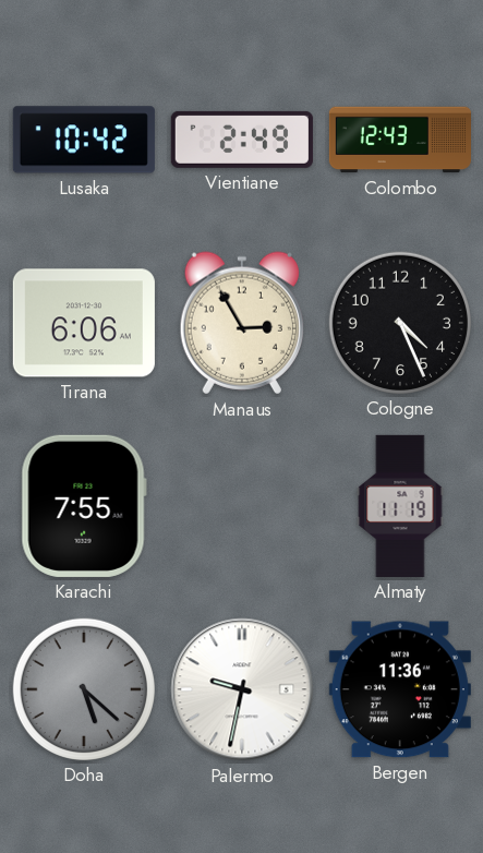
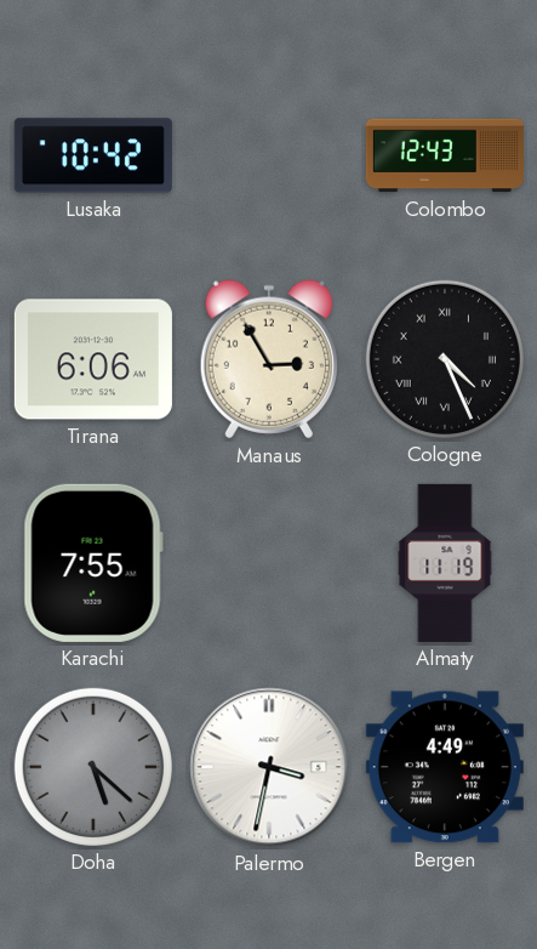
Vientiane: 2:49 -> none
Cologne numerals: Arabic -> Roman
Palermo: 9:32 -> 3:32
Bergen: 11:36 -> 4:49
